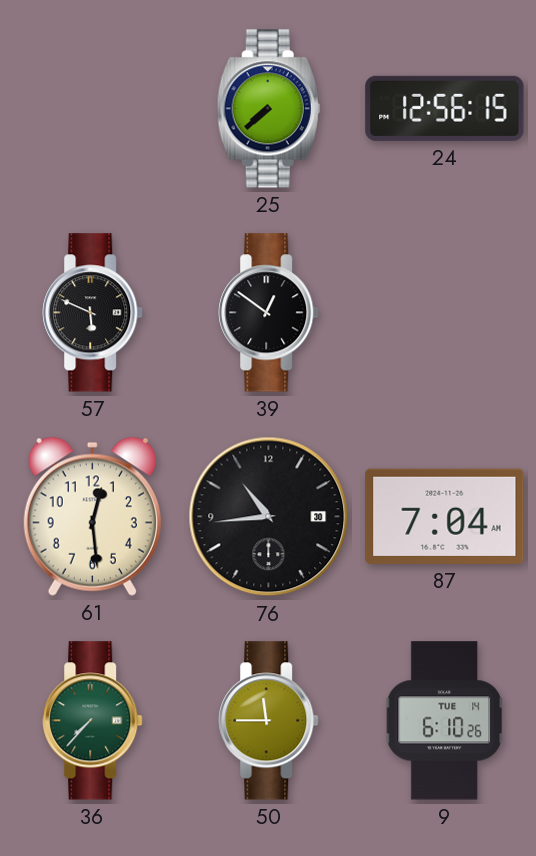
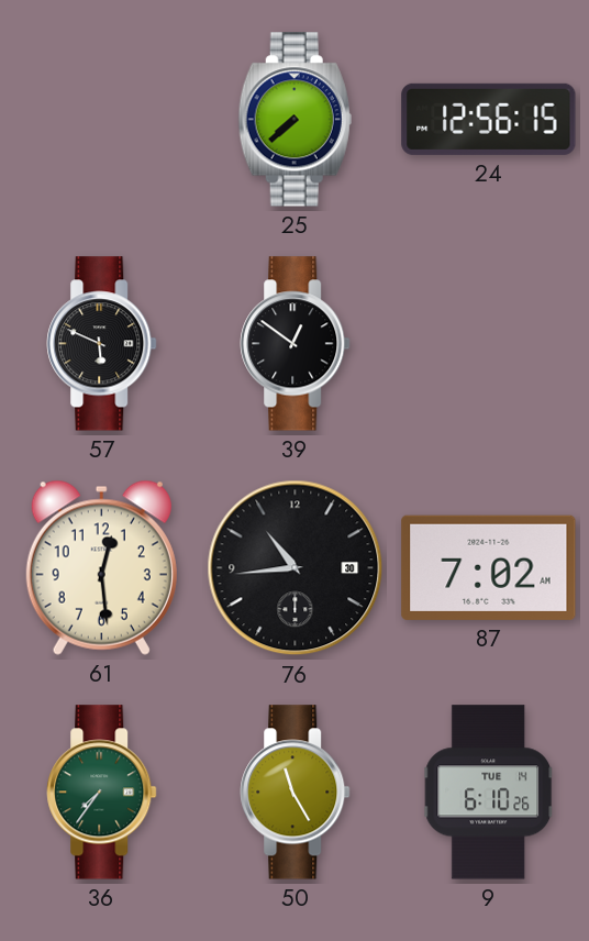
87: 7:04 -> 7:02
36: 7:37 -> 7:36
50: 11:45 -> 11:25
